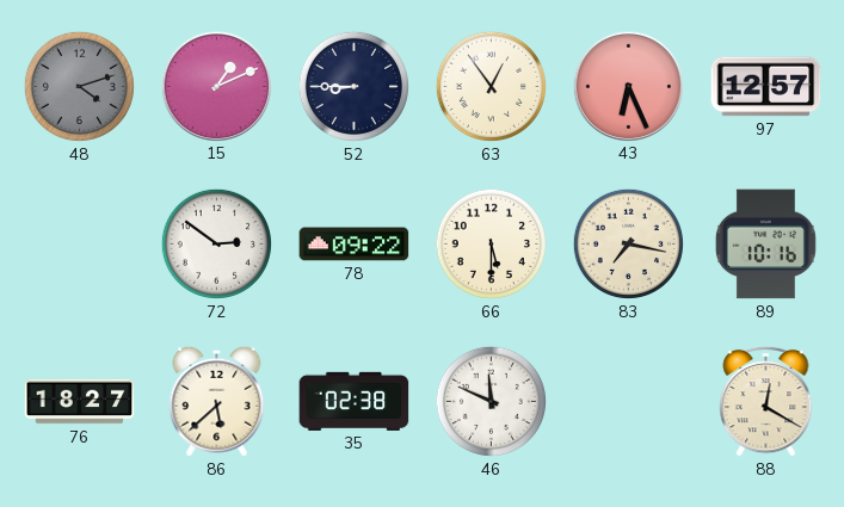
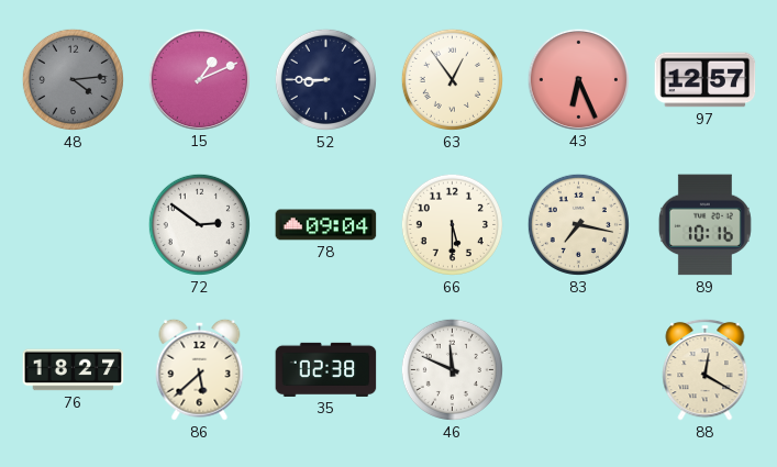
48: 4:12 -> 4:14
78: 09:22 -> 09:04
